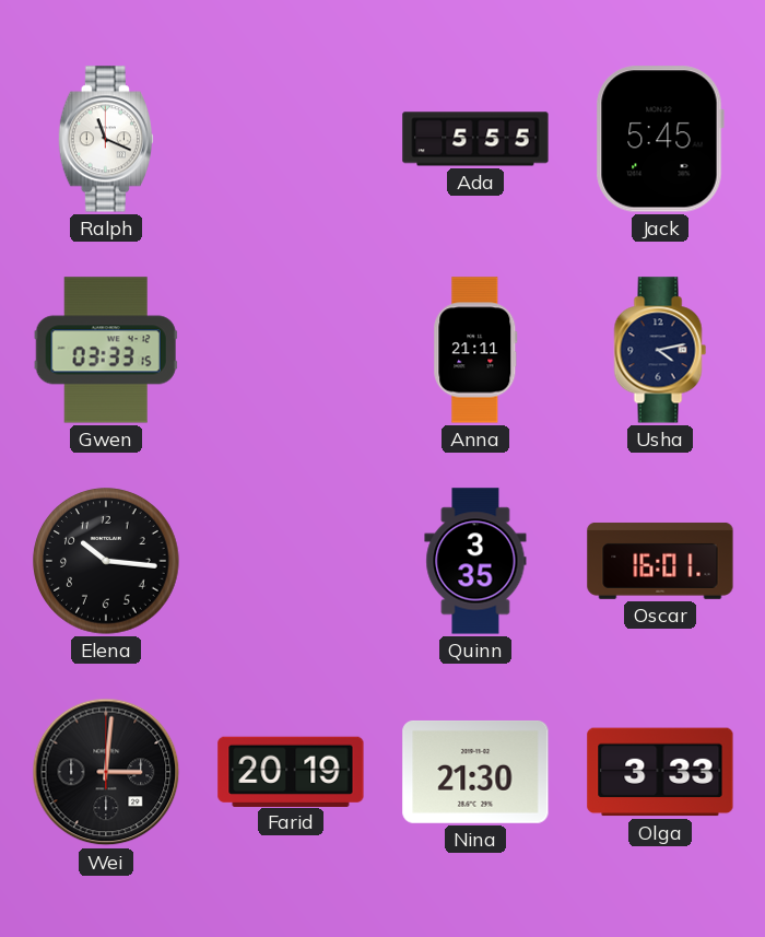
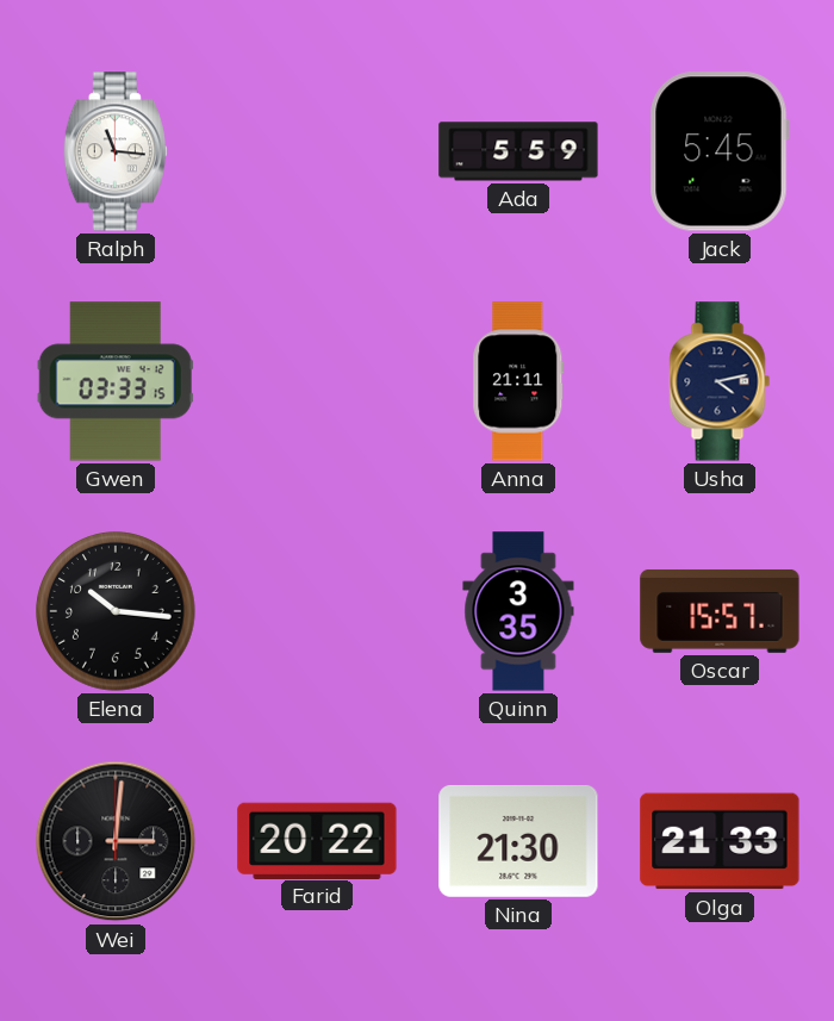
Ralph: 11:19 -> 11:16
Ada: 5:55 -> 5:59
Oscar: 16:01 -> 15:57
Farid: 20:19 -> 20:22
Olga: 3:33 -> 21:33
